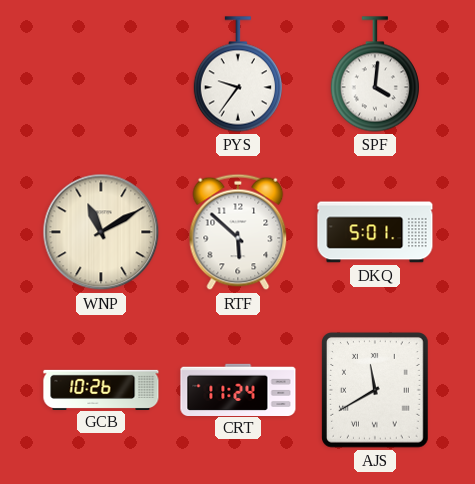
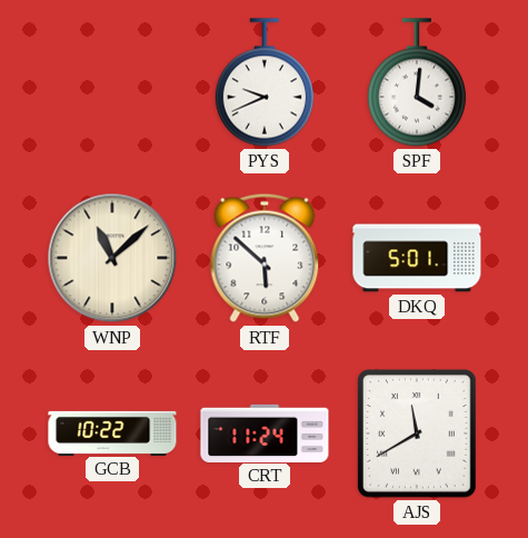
PYS: 9:36 -> 9:41
WNP: 11:10 -> 11:08
GCB: 10:26 -> 10:22
